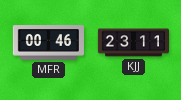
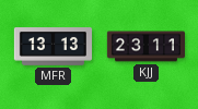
MFR: 00:46 -> 13:13
